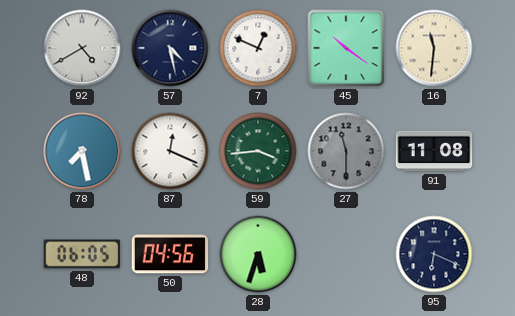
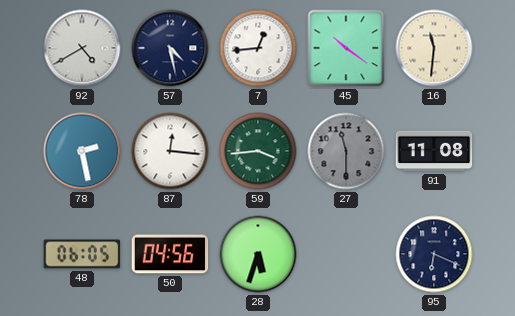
7: 12:49 -> 12:44
78: 7:28 -> 2:28
87: 12:19 -> 12:16
